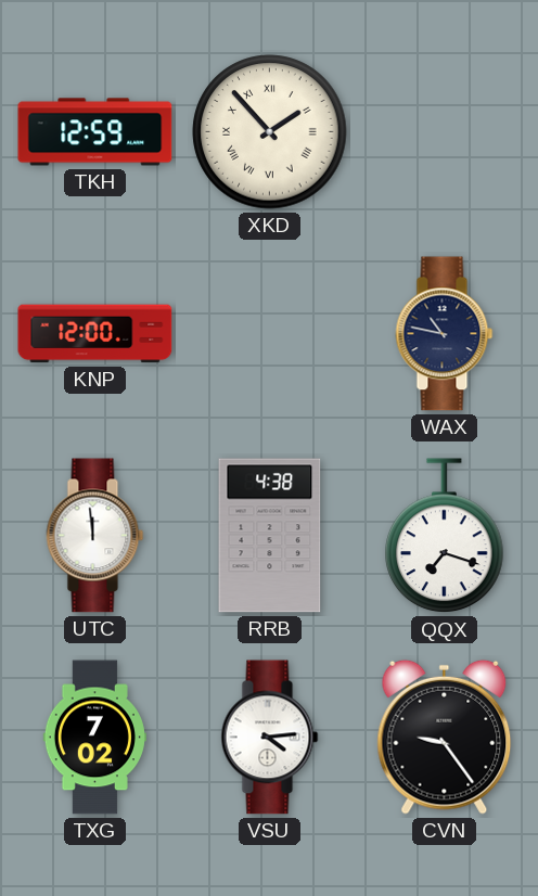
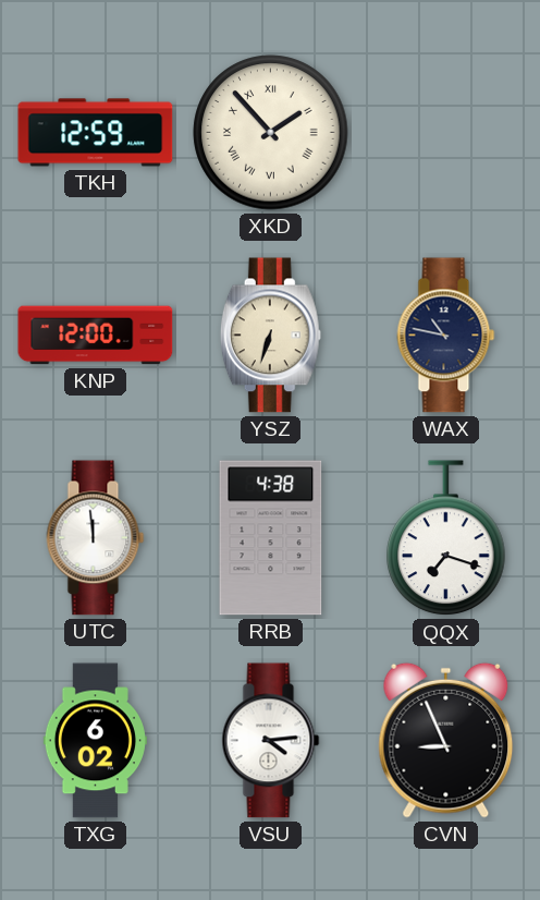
YSZ: none -> 6:33
TXG: 7:02 -> 6:02
CVN: 9:24 -> 8:56
